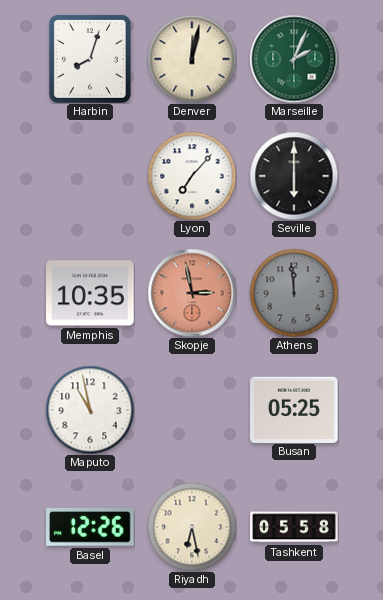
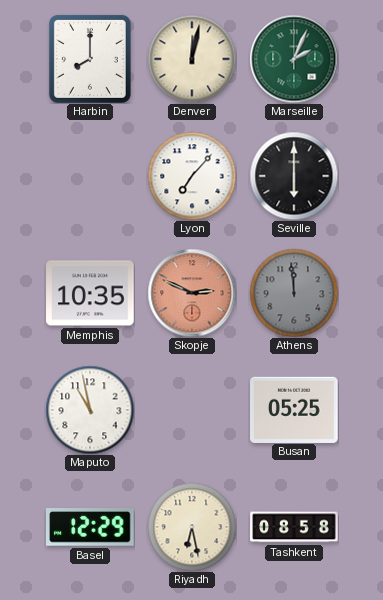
Harbin: 8:03 -> 8:00
Skopje: 2:58 -> 2:49
Basel: 12:26 -> 12:29
Tashkent: 05:58 -> 08:58
